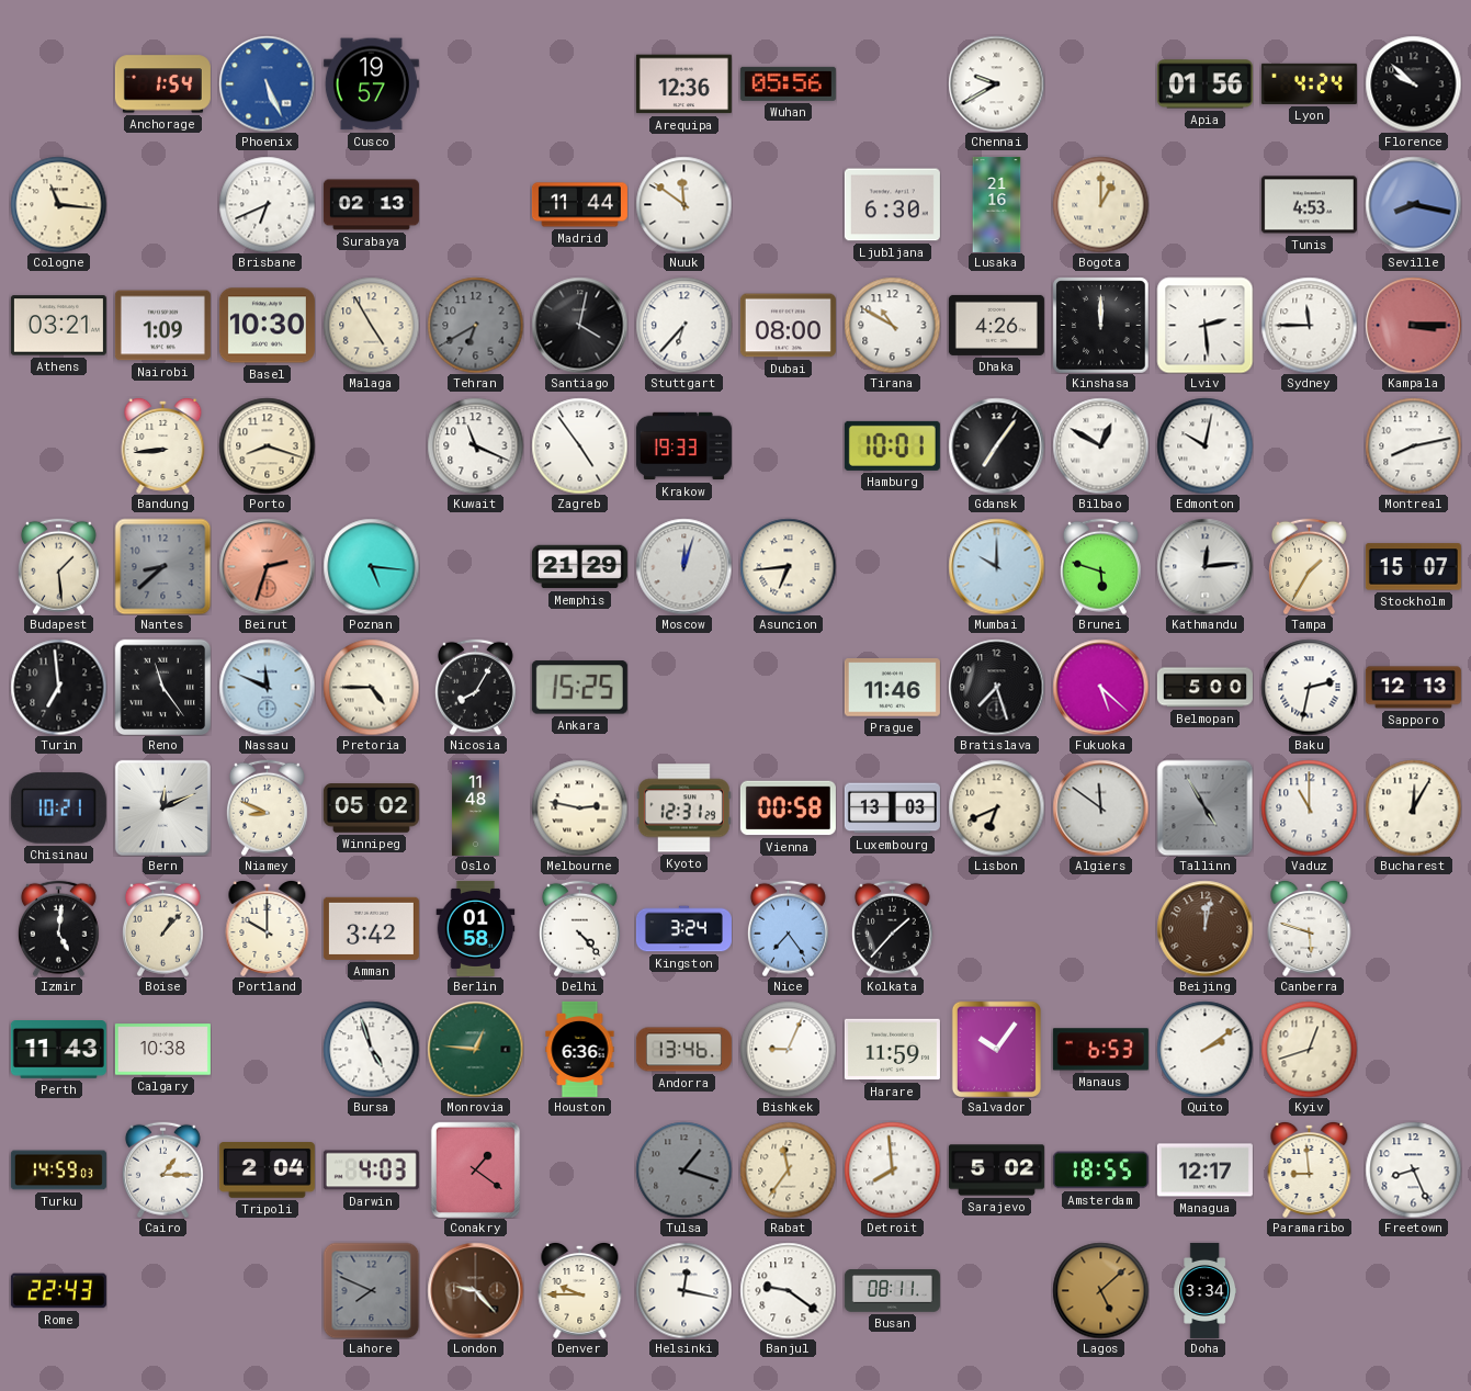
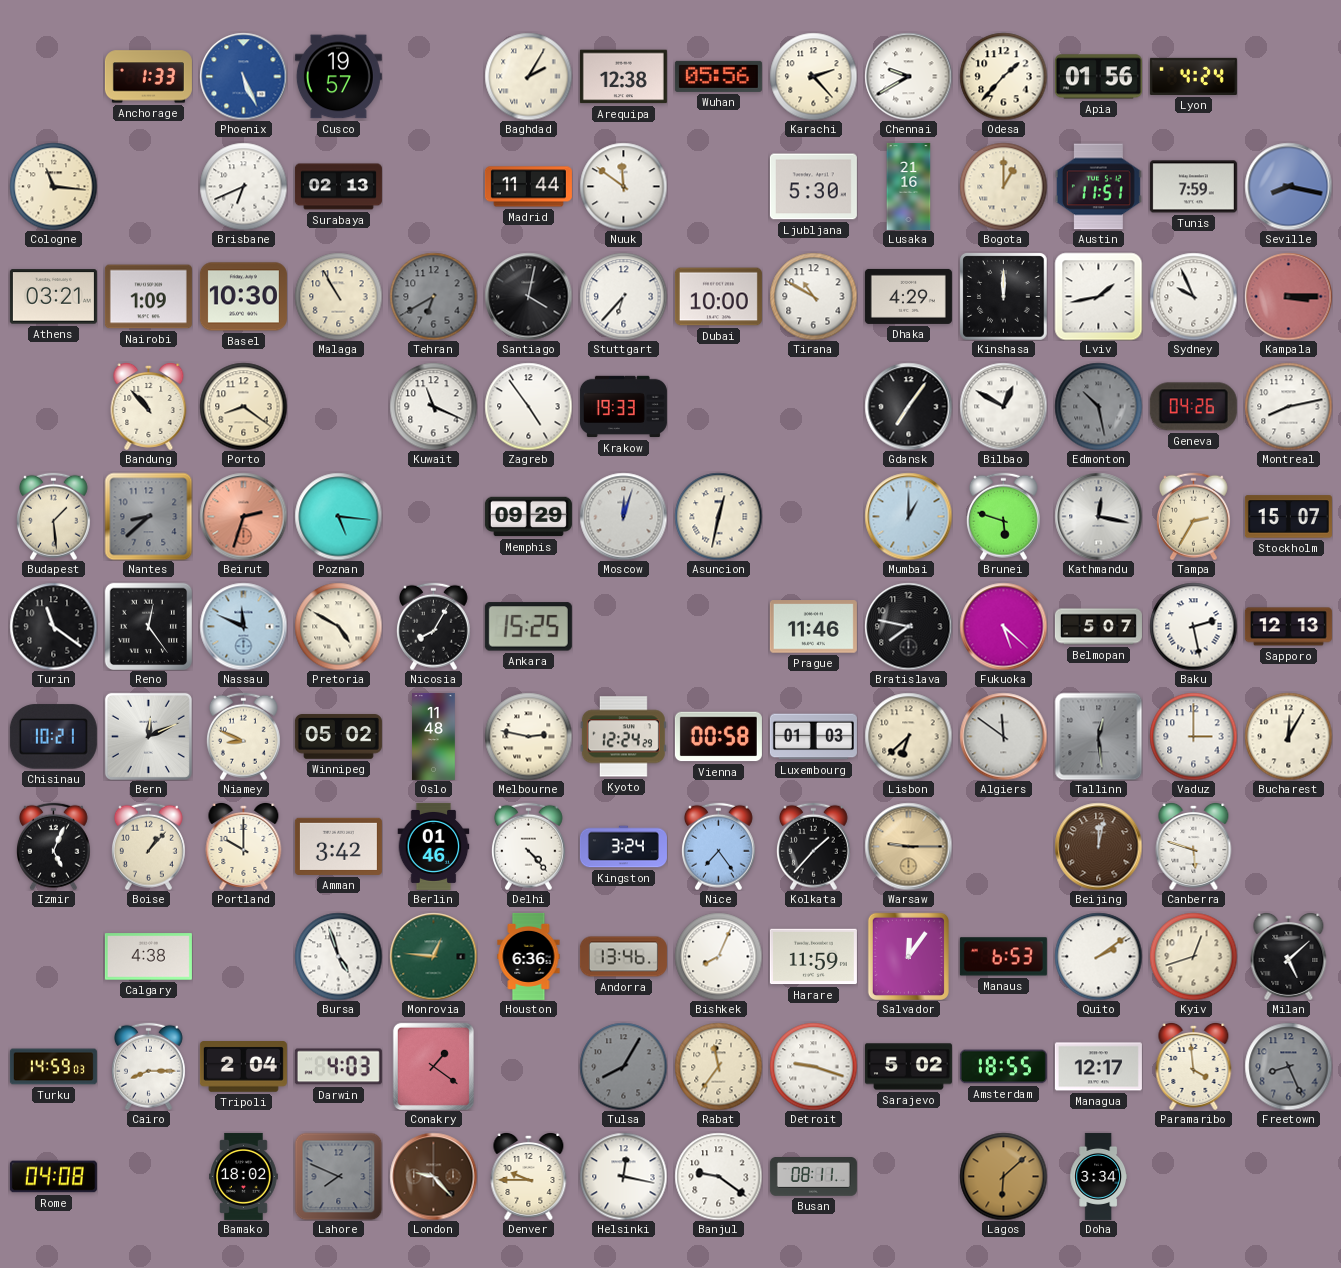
Anchorage: 1:54 -> 1:33
Baghdad: none -> 2:05
Arequipa: 12:36 -> 12:38
Karachi: none -> 2:23
Odesa: none -> 1:37
Florence: 9:52 -> none
Ljubljana: 6:30 -> 5:30
Austin: none -> 11:51
Tunis: 4:53 -> 7:59
Malaga: 4:55 -> 10:55
Dubai: 08:00 -> 10:00
Dhaka: 4:26 -> 4:29
Lviv: 2:29 -> 1:43
Sydney: 11:45 -> 9:56
Bandung: 8:44 -> 10:53
Porto: 8:18 -> 8:21
Hamburg: 10:01 -> none
Edmonton: 10:02 -> 10:28
Edmonton dial: white -> grey
Geneva: none -> 04:26
Memphis: 21:29 -> 09:29
Asuncion: 6:44 -> 12:32
Mumbai: 10:00 -> 1:00
Kathmandu: 12:14 -> 12:17
Tampa: 1:35 -> 2:35
Turin: 6:59 -> 11:21
Reno: 11:24 -> 12:24
Pretoria: 4:45 -> 4:50
Bratislava: 7:27 -> 7:47
Belmopan: 5:00 -> 5:07
Baku: 2:32 -> 2:28
Kyoto: 12:31 -> 12:24
Luxembourg: 13:03 -> 01:03
Lisbon: 6:41 -> 6:38
Tallinn: 4:55 -> 12:29
Vaduz: 11:00 -> 3:00
Izmir: 5:01 -> 5:04
Berlin: 01:58 -> 01:46
Warsaw: none -> 9:15
Perth: 11:43 -> none
Calgary: 10:38 -> 4:38
Bishkek: 9:04 -> 8:04
Salvador: 10:06 -> 12:06
Milan: none -> 5:08
Cairo: 1:15 -> 8:15
Tulsa: 1:18 -> 8:05
Detroit: 7:59 -> 9:18
Paramaribo: 8:59 -> 3:59
Freetown dial: white -> grey
Rome: 22:43 -> 04:08
Bamako: none -> 18:02
Lagos: 5:08 -> 6:08
